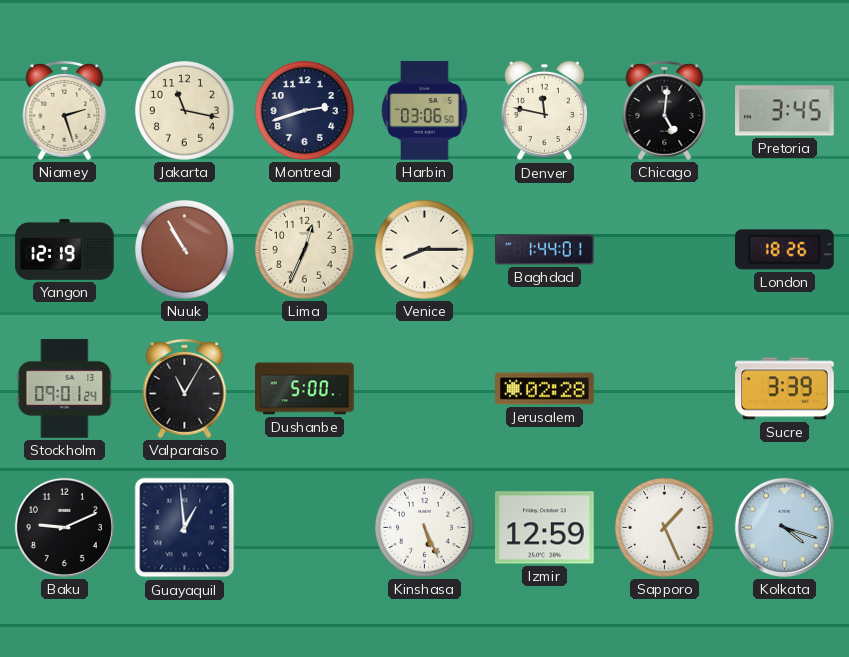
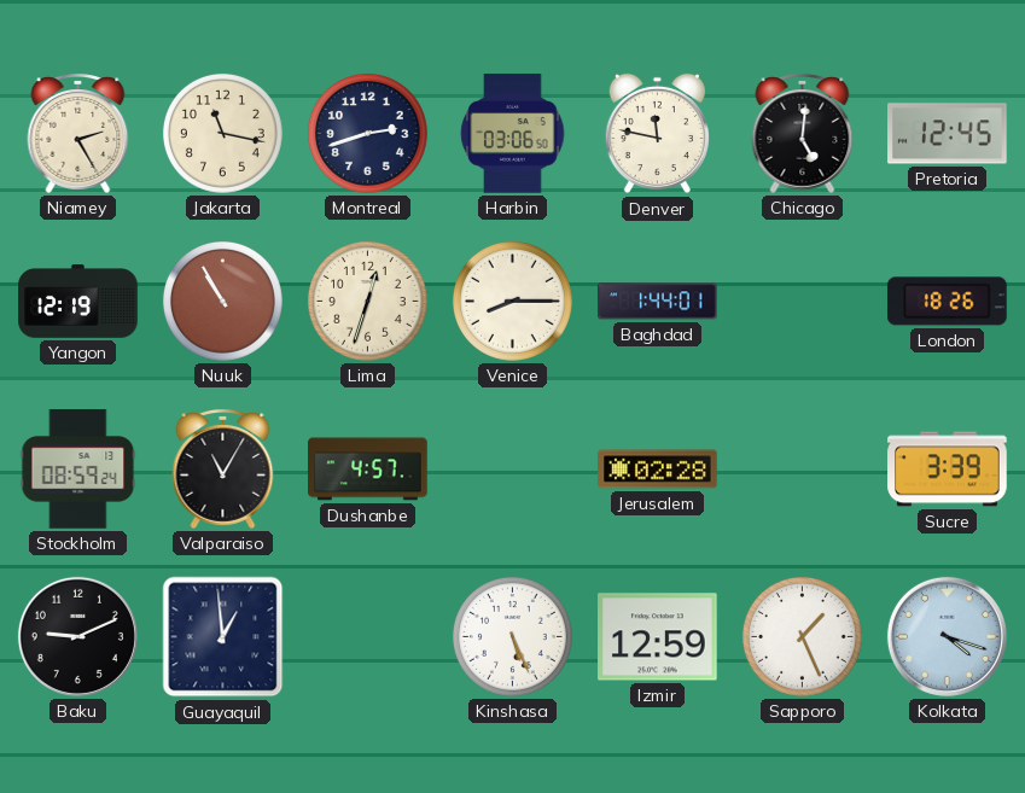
Niamey: 2:27 -> 2:25
Pretoria: 3:45 -> 12:45
Lima: 12:34 -> 12:33
Stockholm: 09:01 -> 08:59
Dushanbe: 5:00 -> 4:57
